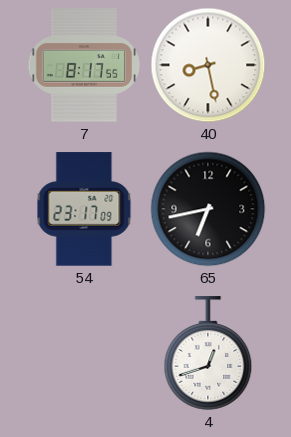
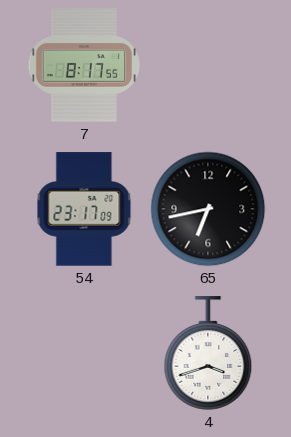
40: 8:28 -> none
4: 12:42 -> 3:42
